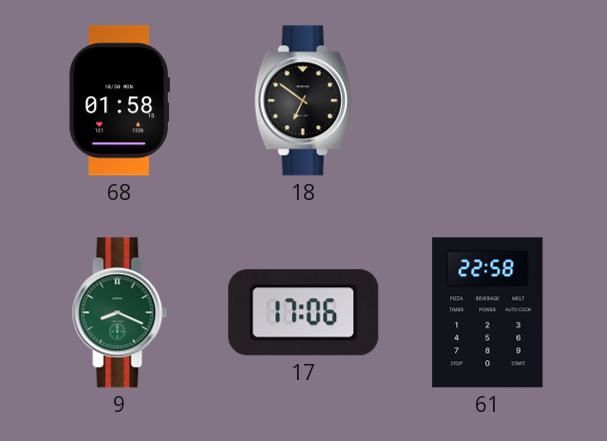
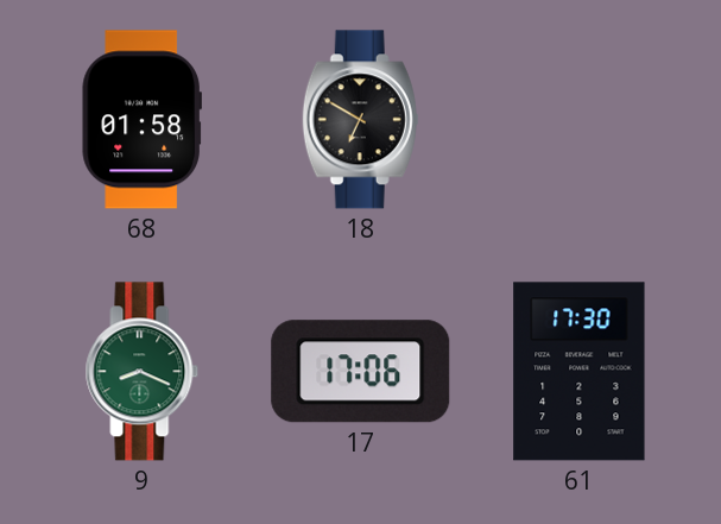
18: 6:51 -> 6:50
61: 22:58 -> 17:30
